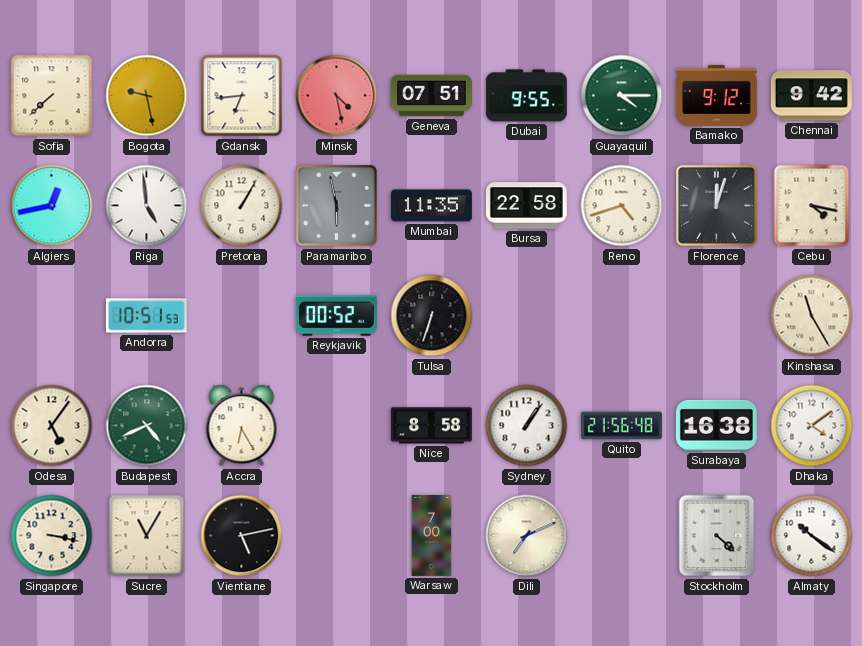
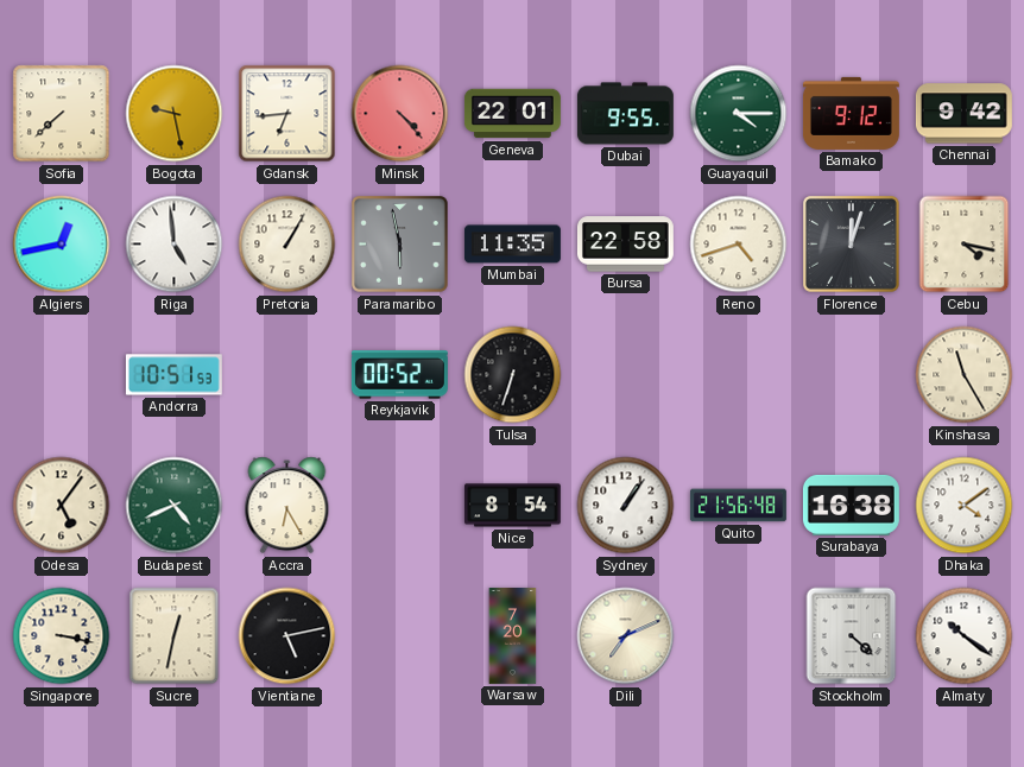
Minsk: 4:28 -> 4:23
Geneva: 07:51 -> 22:01
Nice: 8:58 -> 8:54
Sucre: 11:05 -> 12:32
Warsaw: 7:00 -> 7:20
